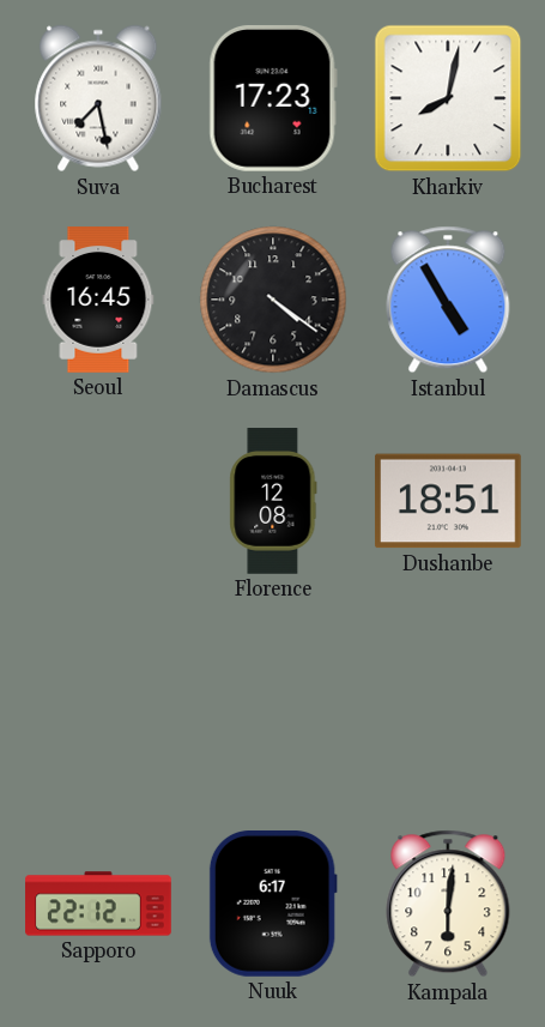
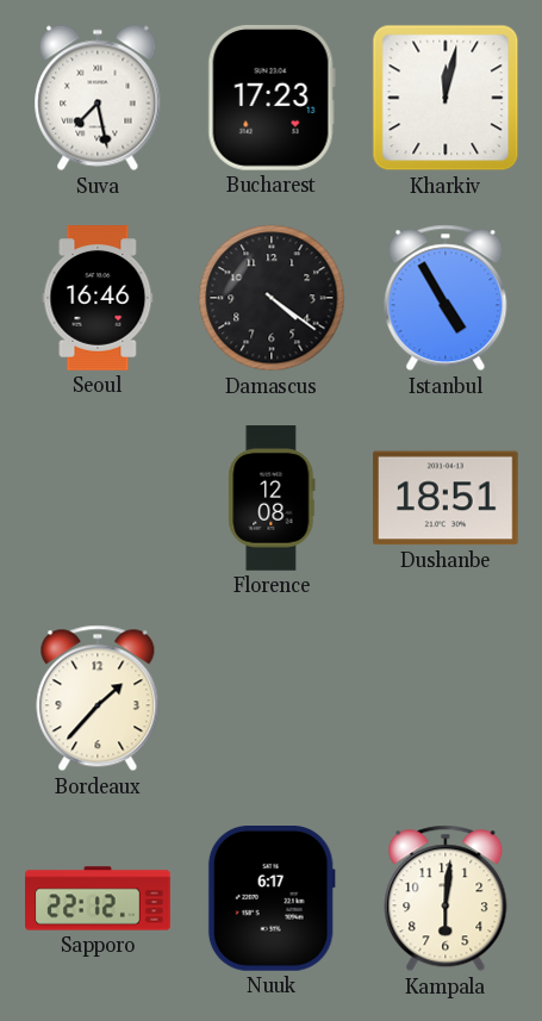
Kharkiv: 8:02 -> 12:02
Seoul: 16:45 -> 16:46
Bordeaux: none -> 1:37
